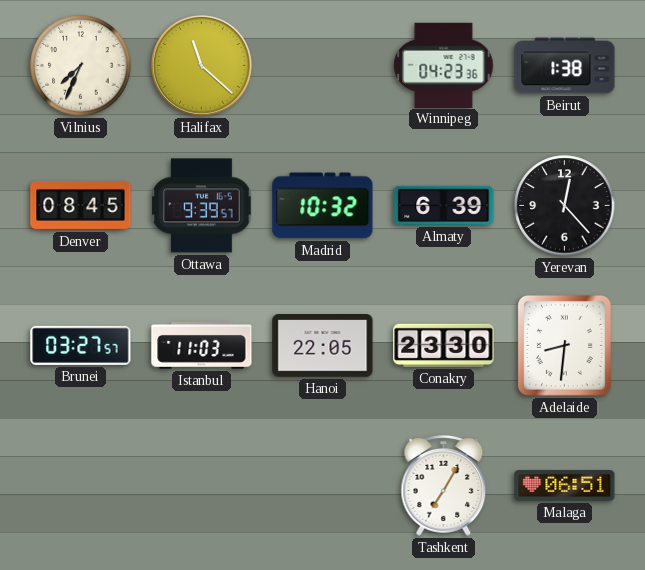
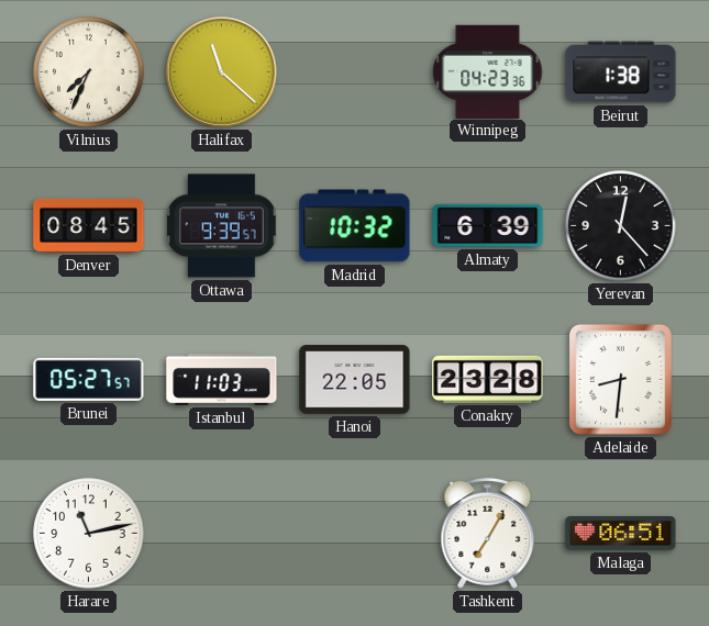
Brunei: 03:27 -> 05:27
Conakry: 23:30 -> 23:28
Harare: none -> 11:13
